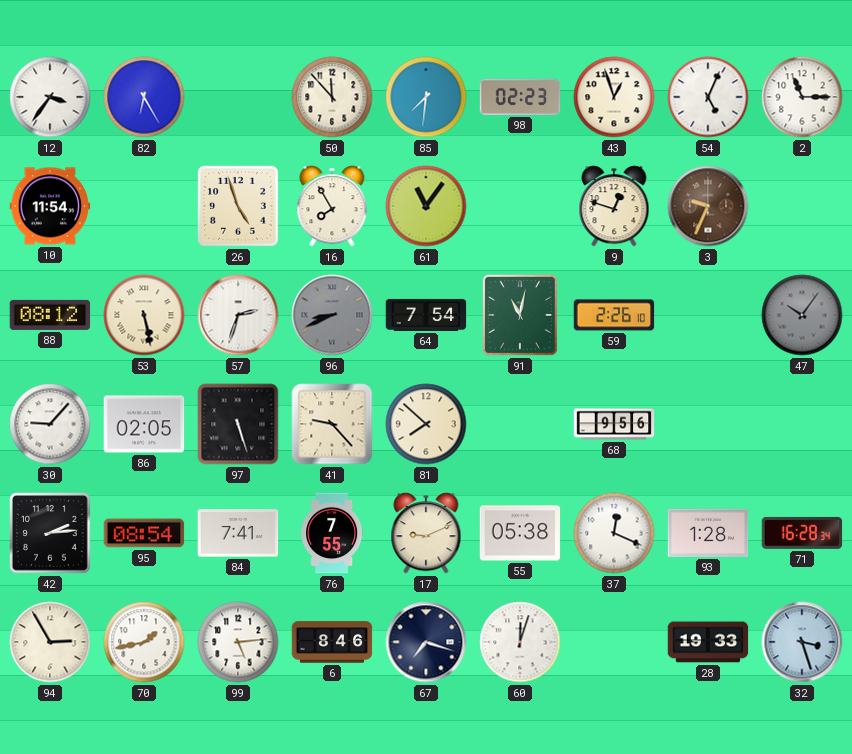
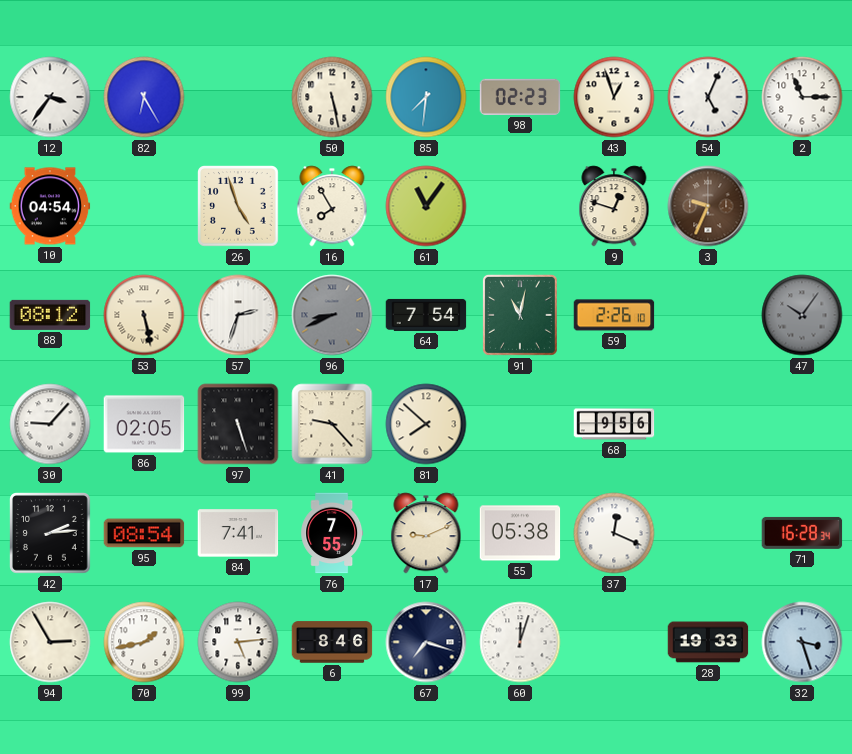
50: 11:53 -> 5:28
10: 11:54 -> 04:54
93: 1:28 -> none
